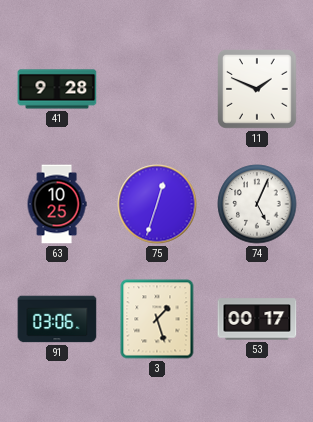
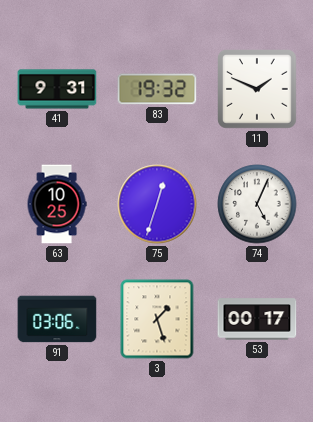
41: 9:28 -> 9:31
83: none -> 19:32
